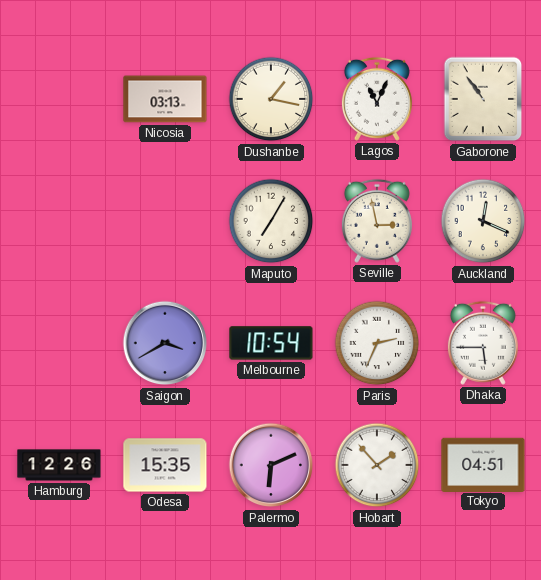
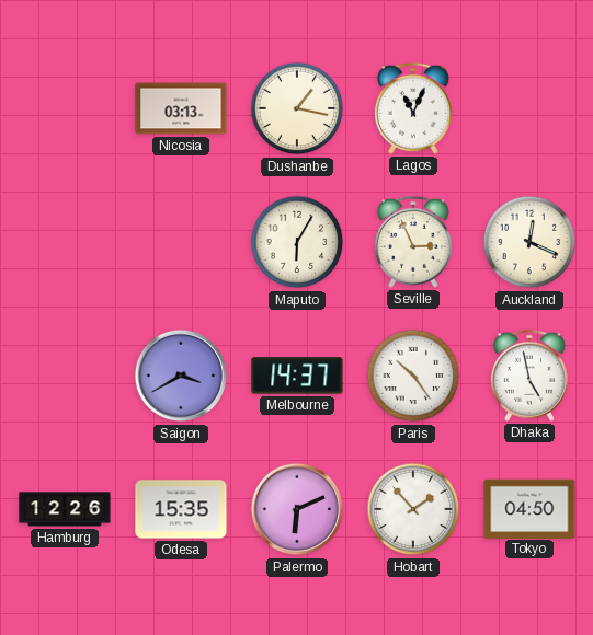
Gaborone: 10:54 -> none
Maputo: 7:05 -> 6:05
Seville: 2:58 -> 2:56
Melbourne: 10:54 -> 14:37
Paris: 2:34 -> 10:24
Dhaka: 5:45 -> 4:58
Tokyo: 04:51 -> 04:50
